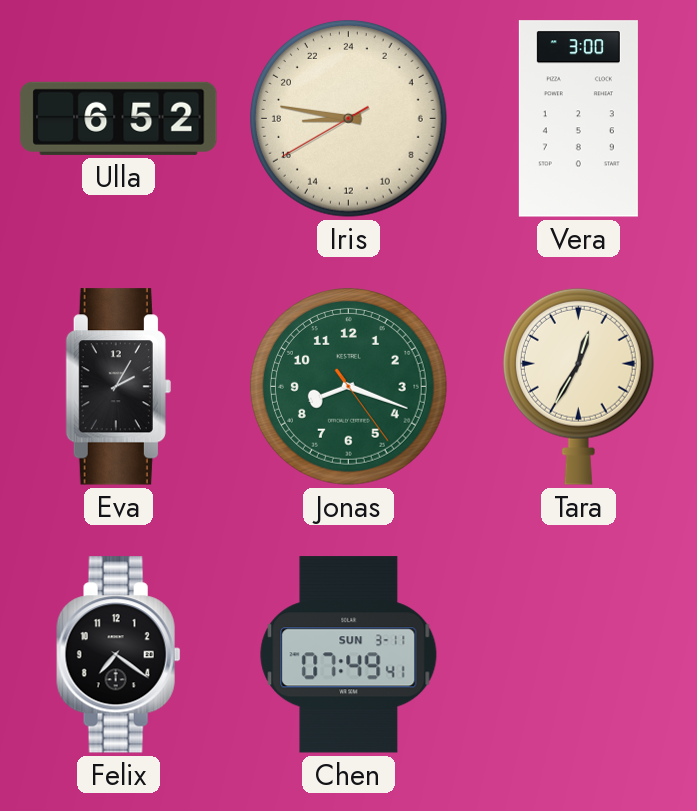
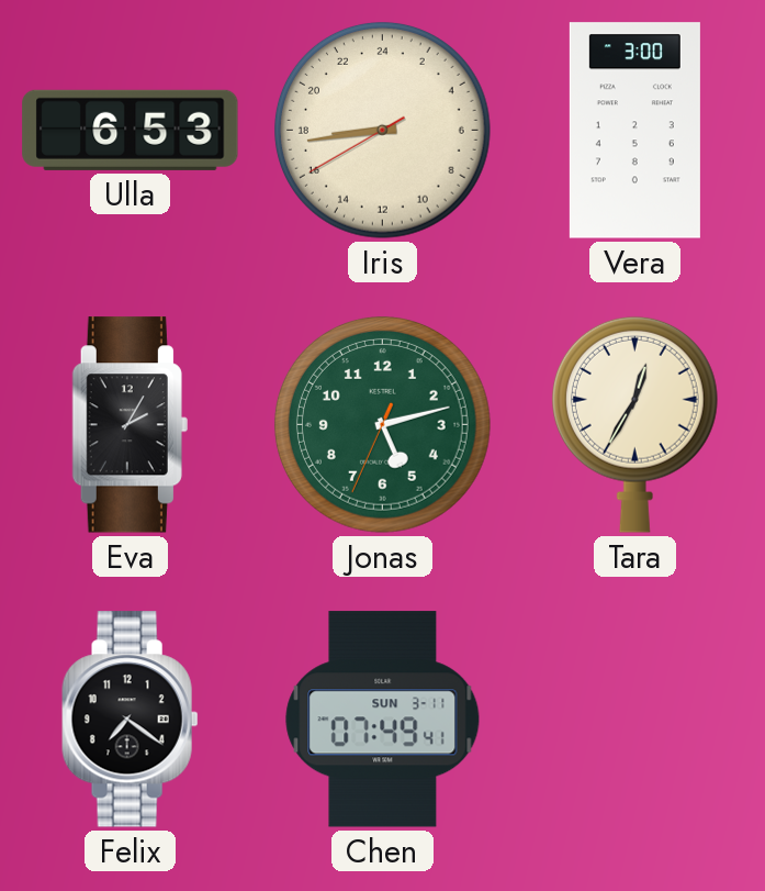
Ulla: 6:52 -> 6:53
Iris: 17:46 -> 17:43
Jonas: 8:18 -> 5:12
